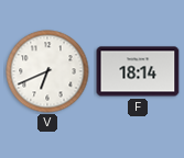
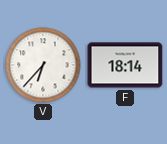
V: 6:41 -> 6:37
